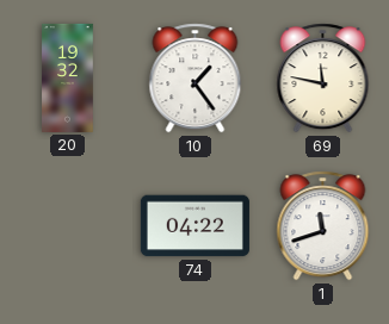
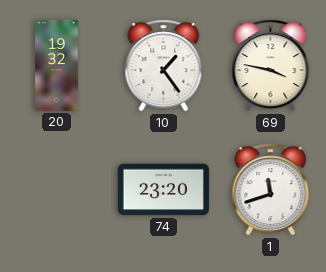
69: 11:47 -> 3:47
74: 04:22 -> 23:20
